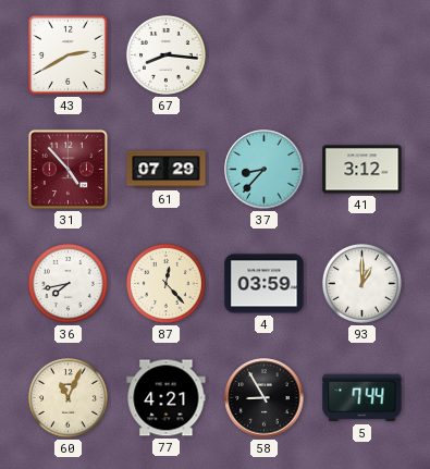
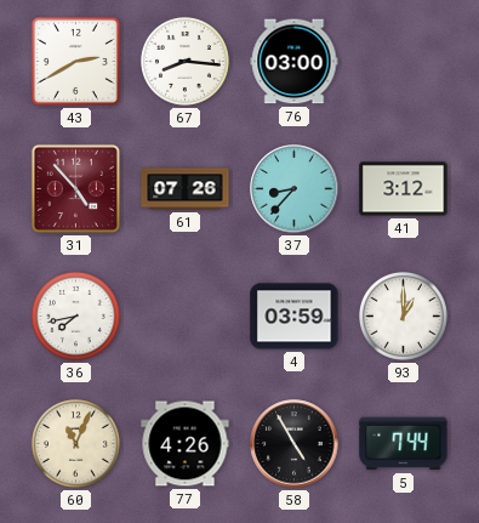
76: none -> 03:00
61: 07:29 -> 07:26
87: 12:23 -> none
77: 4:21 -> 4:26
58: 8:55 -> 4:55
